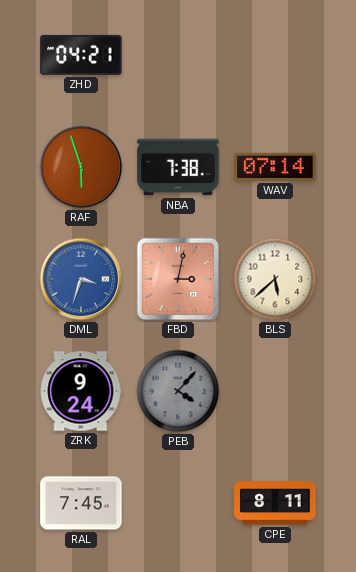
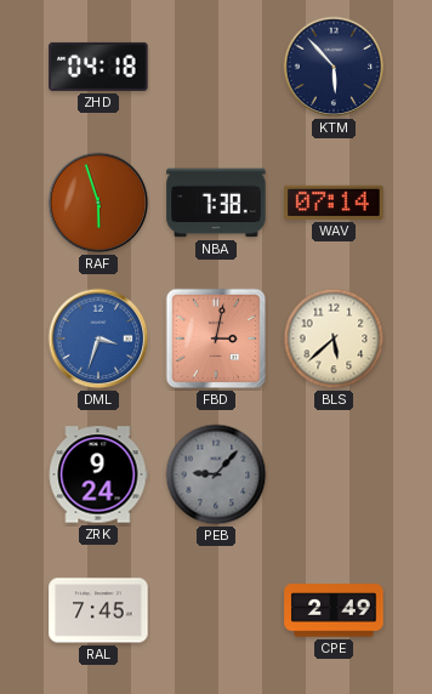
ZHD: 04:21 -> 04:18
KTM: none -> 5:53
PEB: 4:07 -> 9:07
CPE: 8:11 -> 2:49
